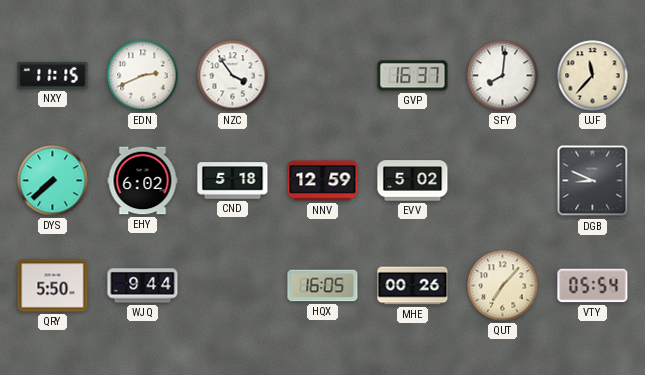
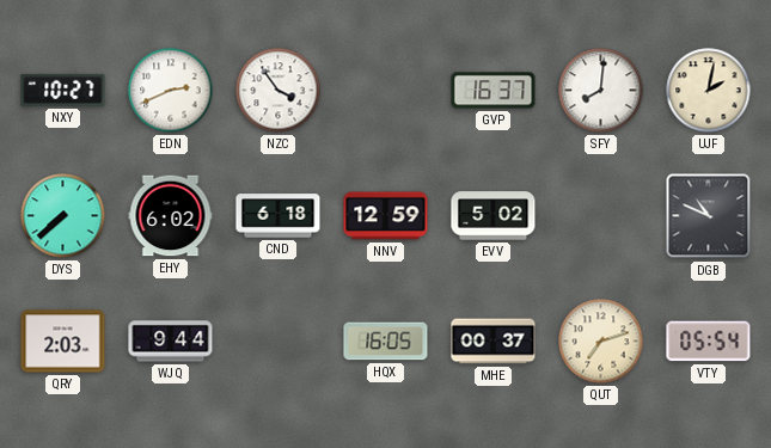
NXY: 11:15 -> 10:27
UJF: 11:37 -> 2:02
CND: 5:18 -> 6:18
DGB: 8:49 -> 10:49
QRY: 5:50 -> 2:03
MHE: 00:26 -> 00:37
QUT: 7:07 -> 7:12
